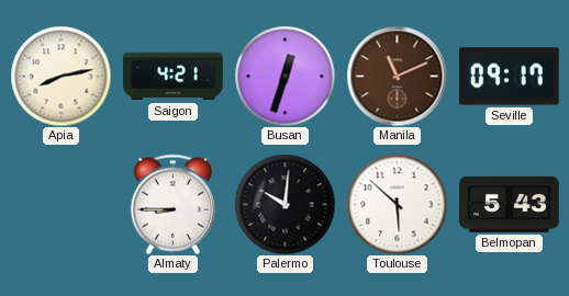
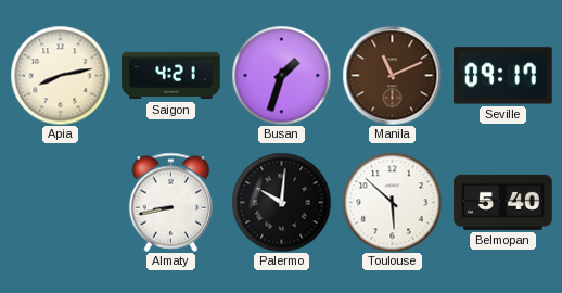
Busan: 12:33 -> 1:33
Almaty: 8:45 -> 8:43
Belmopan: 5:43 -> 5:40
